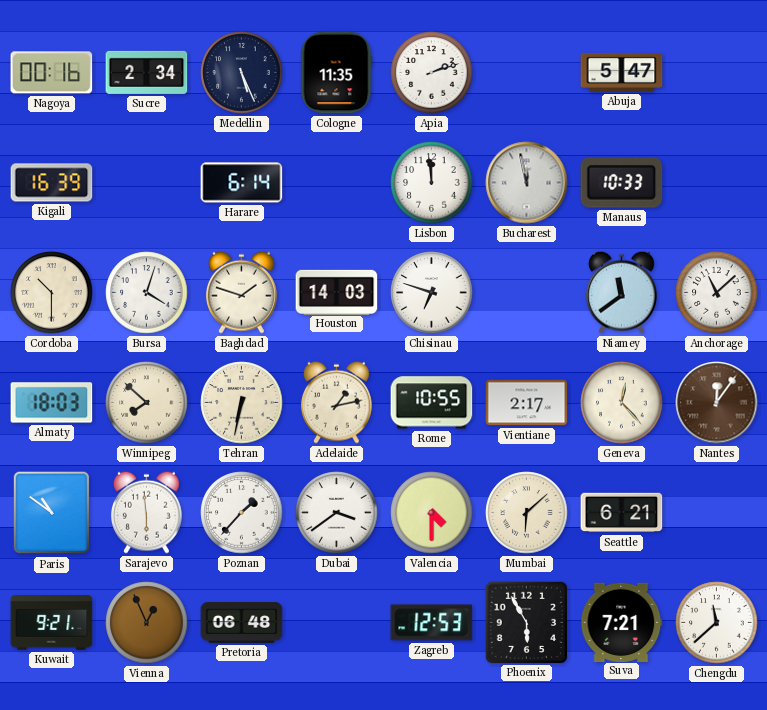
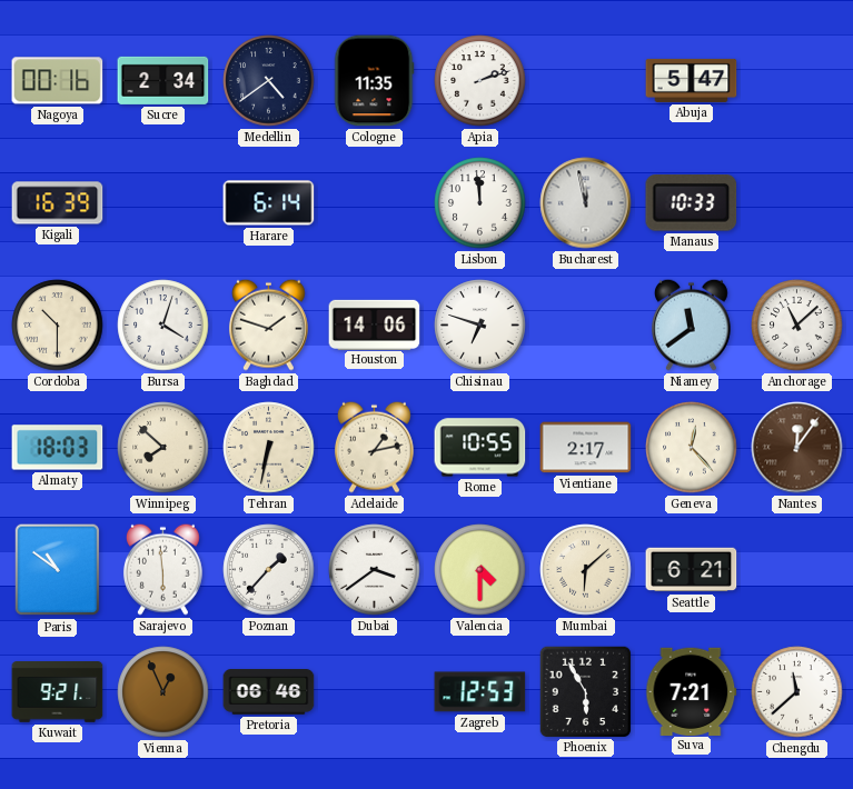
Medellin: 5:26 -> 4:39
Houston: 14:03 -> 14:06
Pretoria: 06:48 -> 06:46
